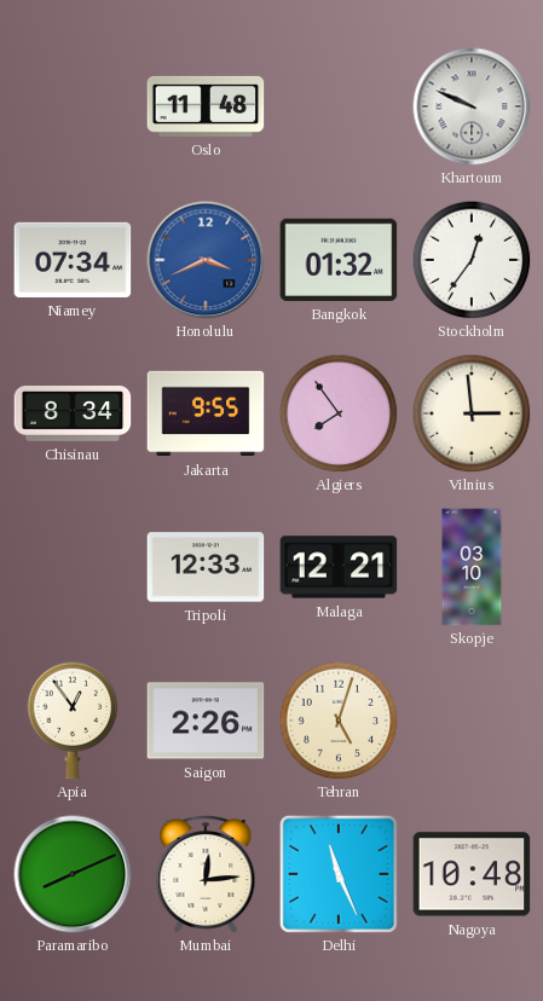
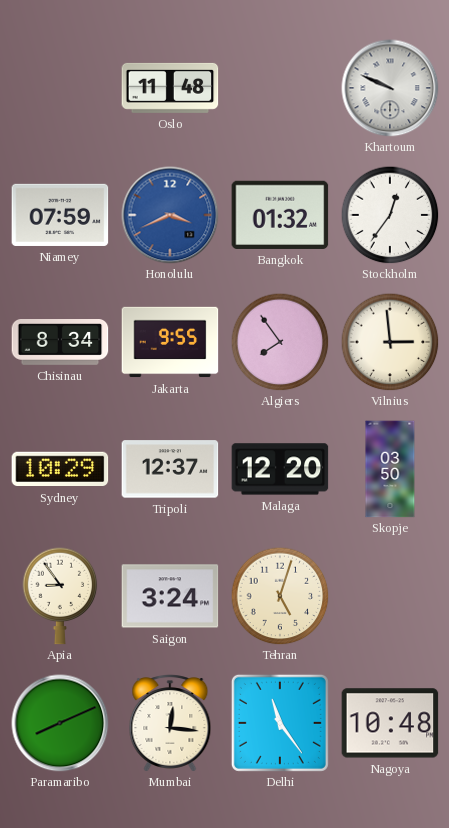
Niamey: 07:34 -> 07:59
Sydney: none -> 10:29
Tripoli: 12:33 -> 12:37
Malaga: 12:21 -> 12:20
Skopje: 03:10 -> 03:50
Apia: 12:54 -> 8:54
Saigon: 2:26 -> 3:24
Mumbai: 12:14 -> 12:16
Delhi: 11:26 -> 11:24
